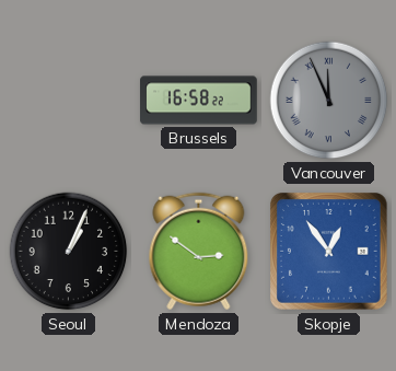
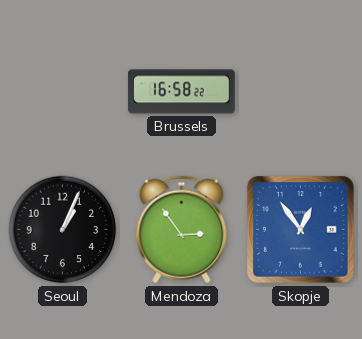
Vancouver: 11:56 -> none
Mendoza: 2:51 -> 2:54
